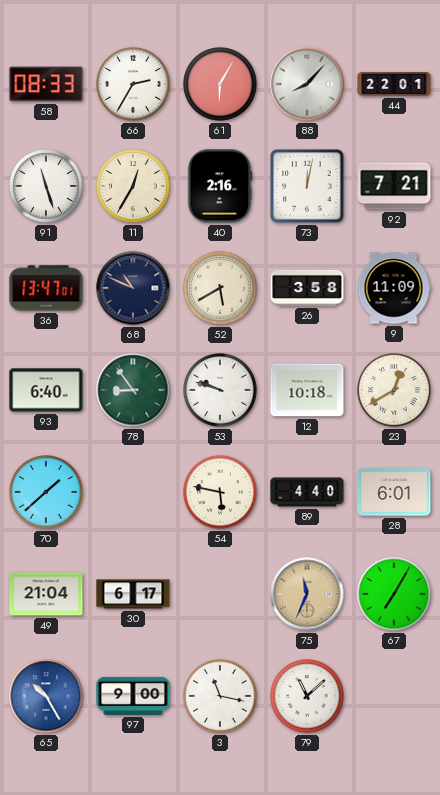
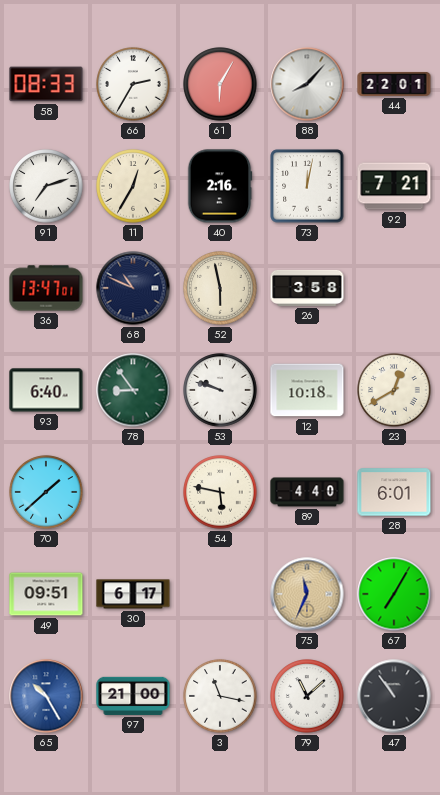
91: 11:27 -> 7:12
52: 5:40 -> 5:58
9: 11:09 -> none
49: 21:04 -> 09:51
97: 9:00 -> 21:00
47: none -> 10:54
